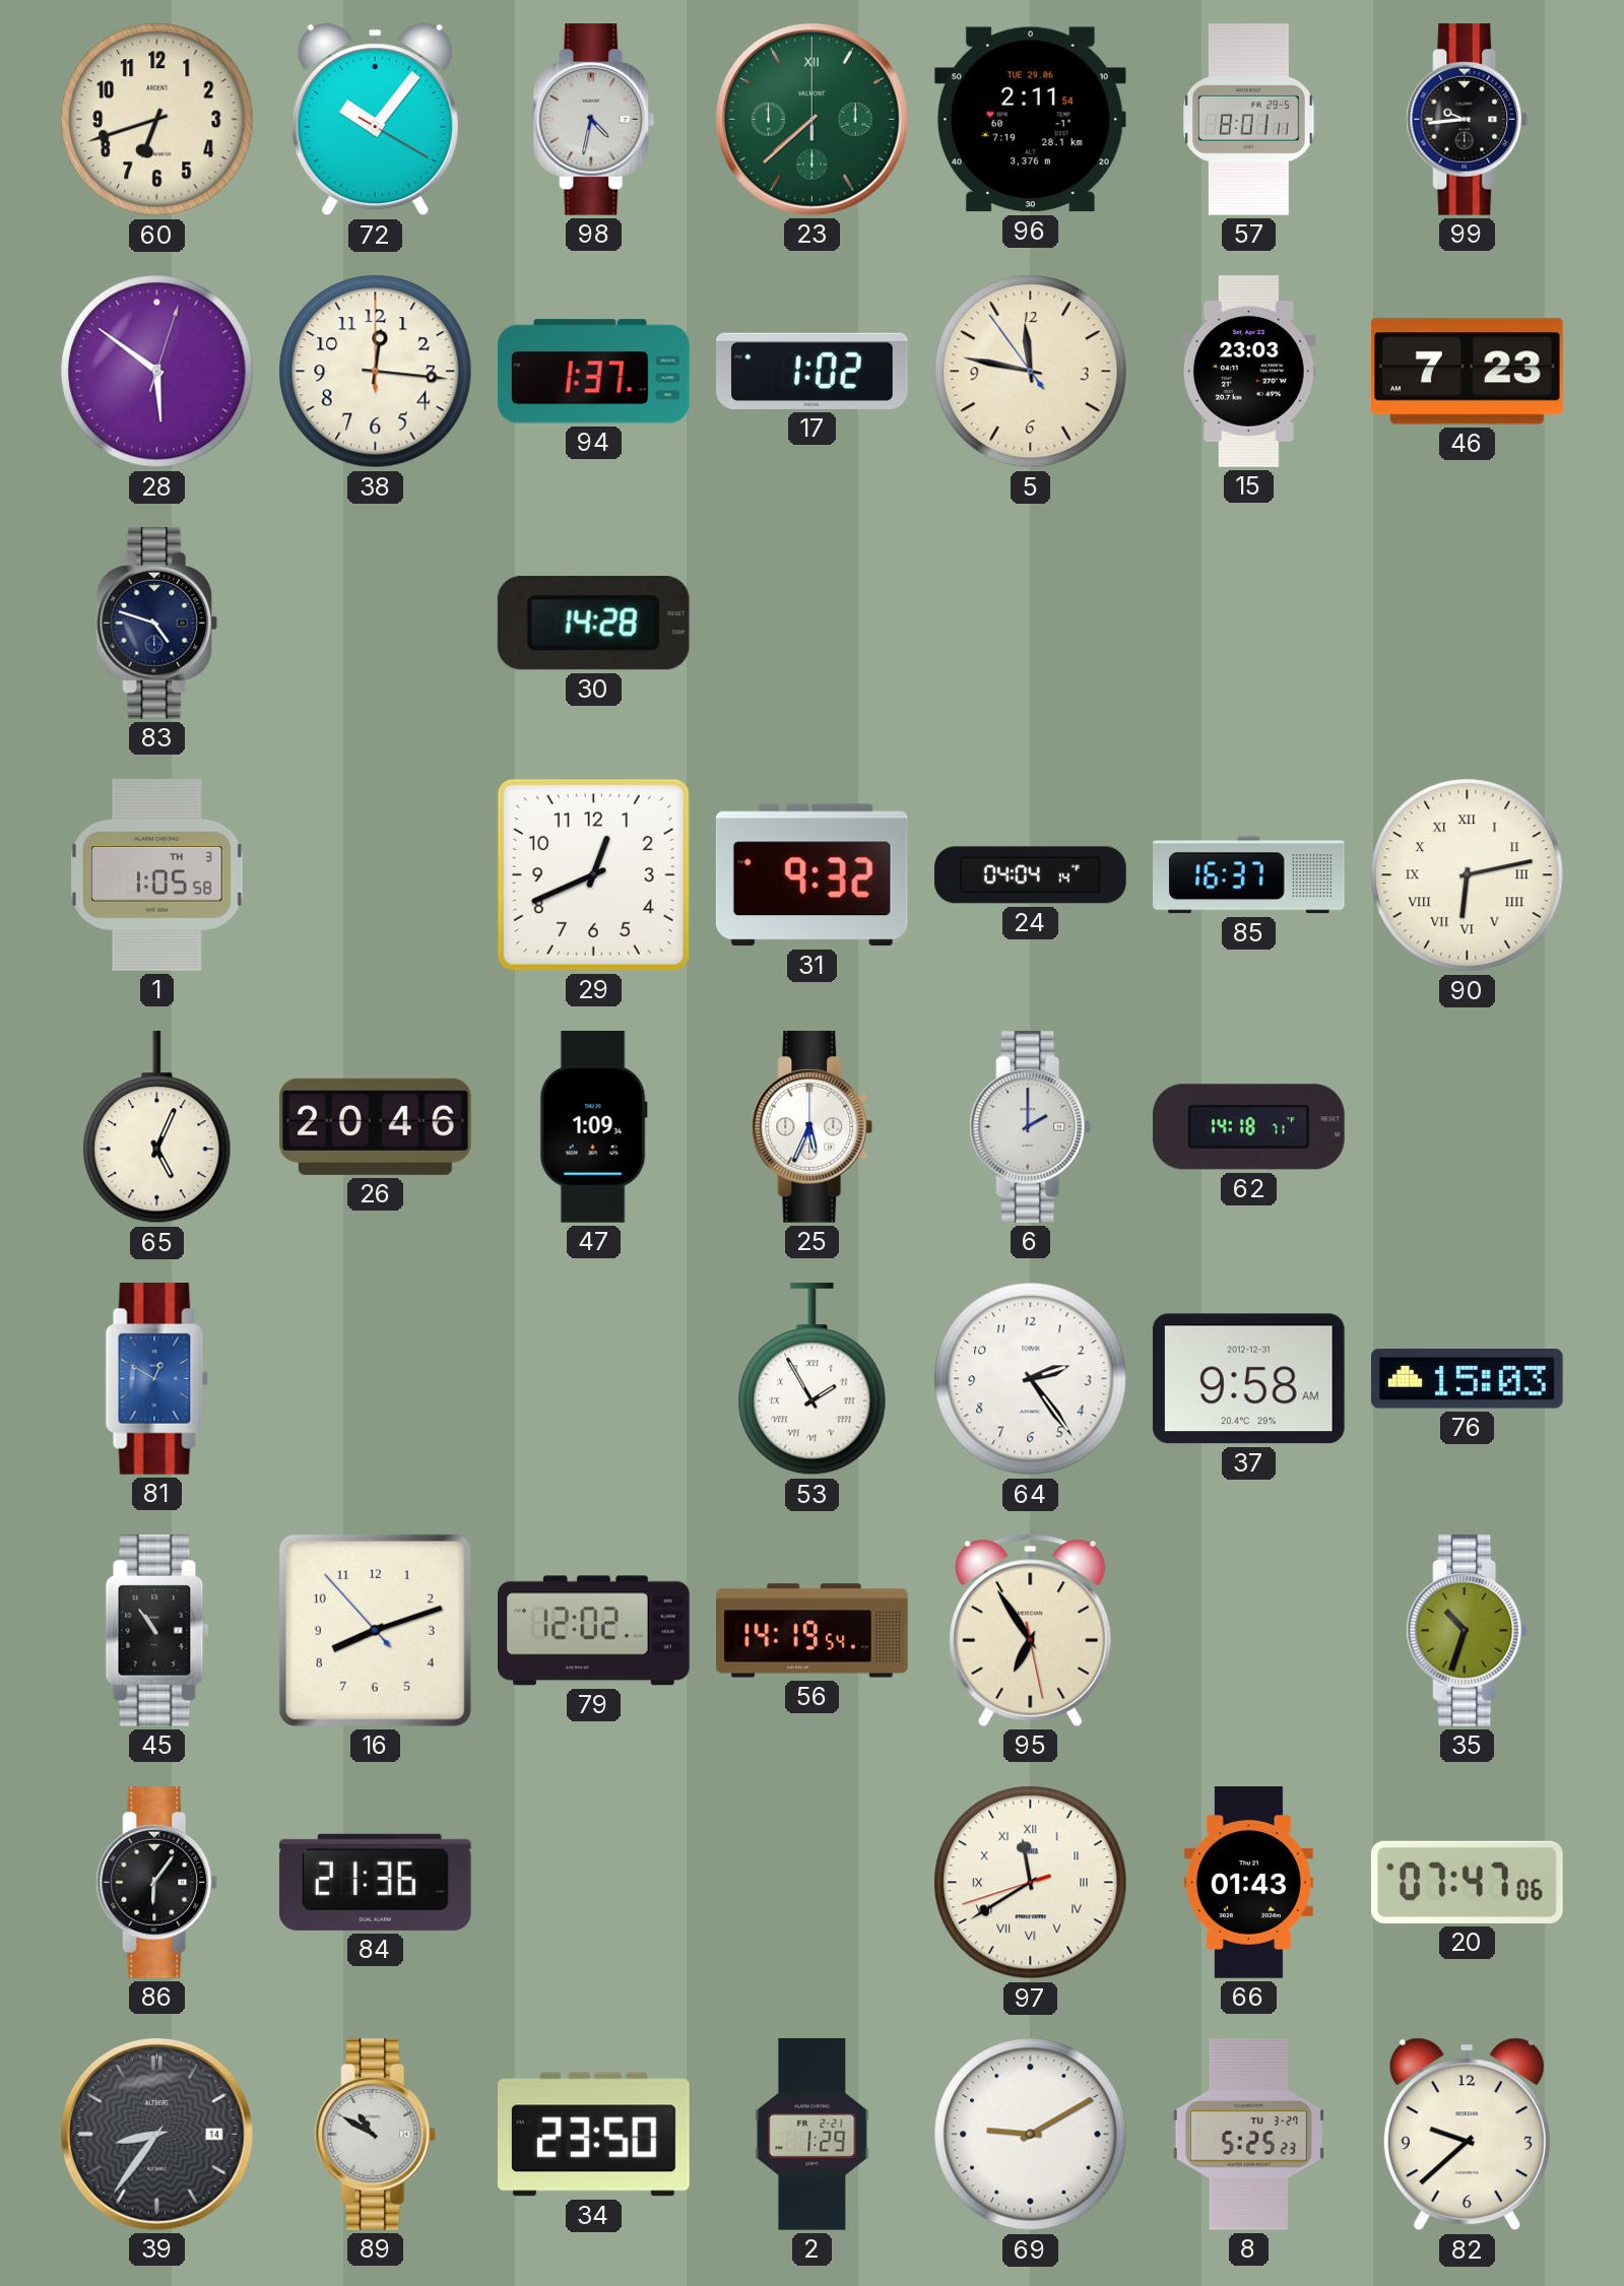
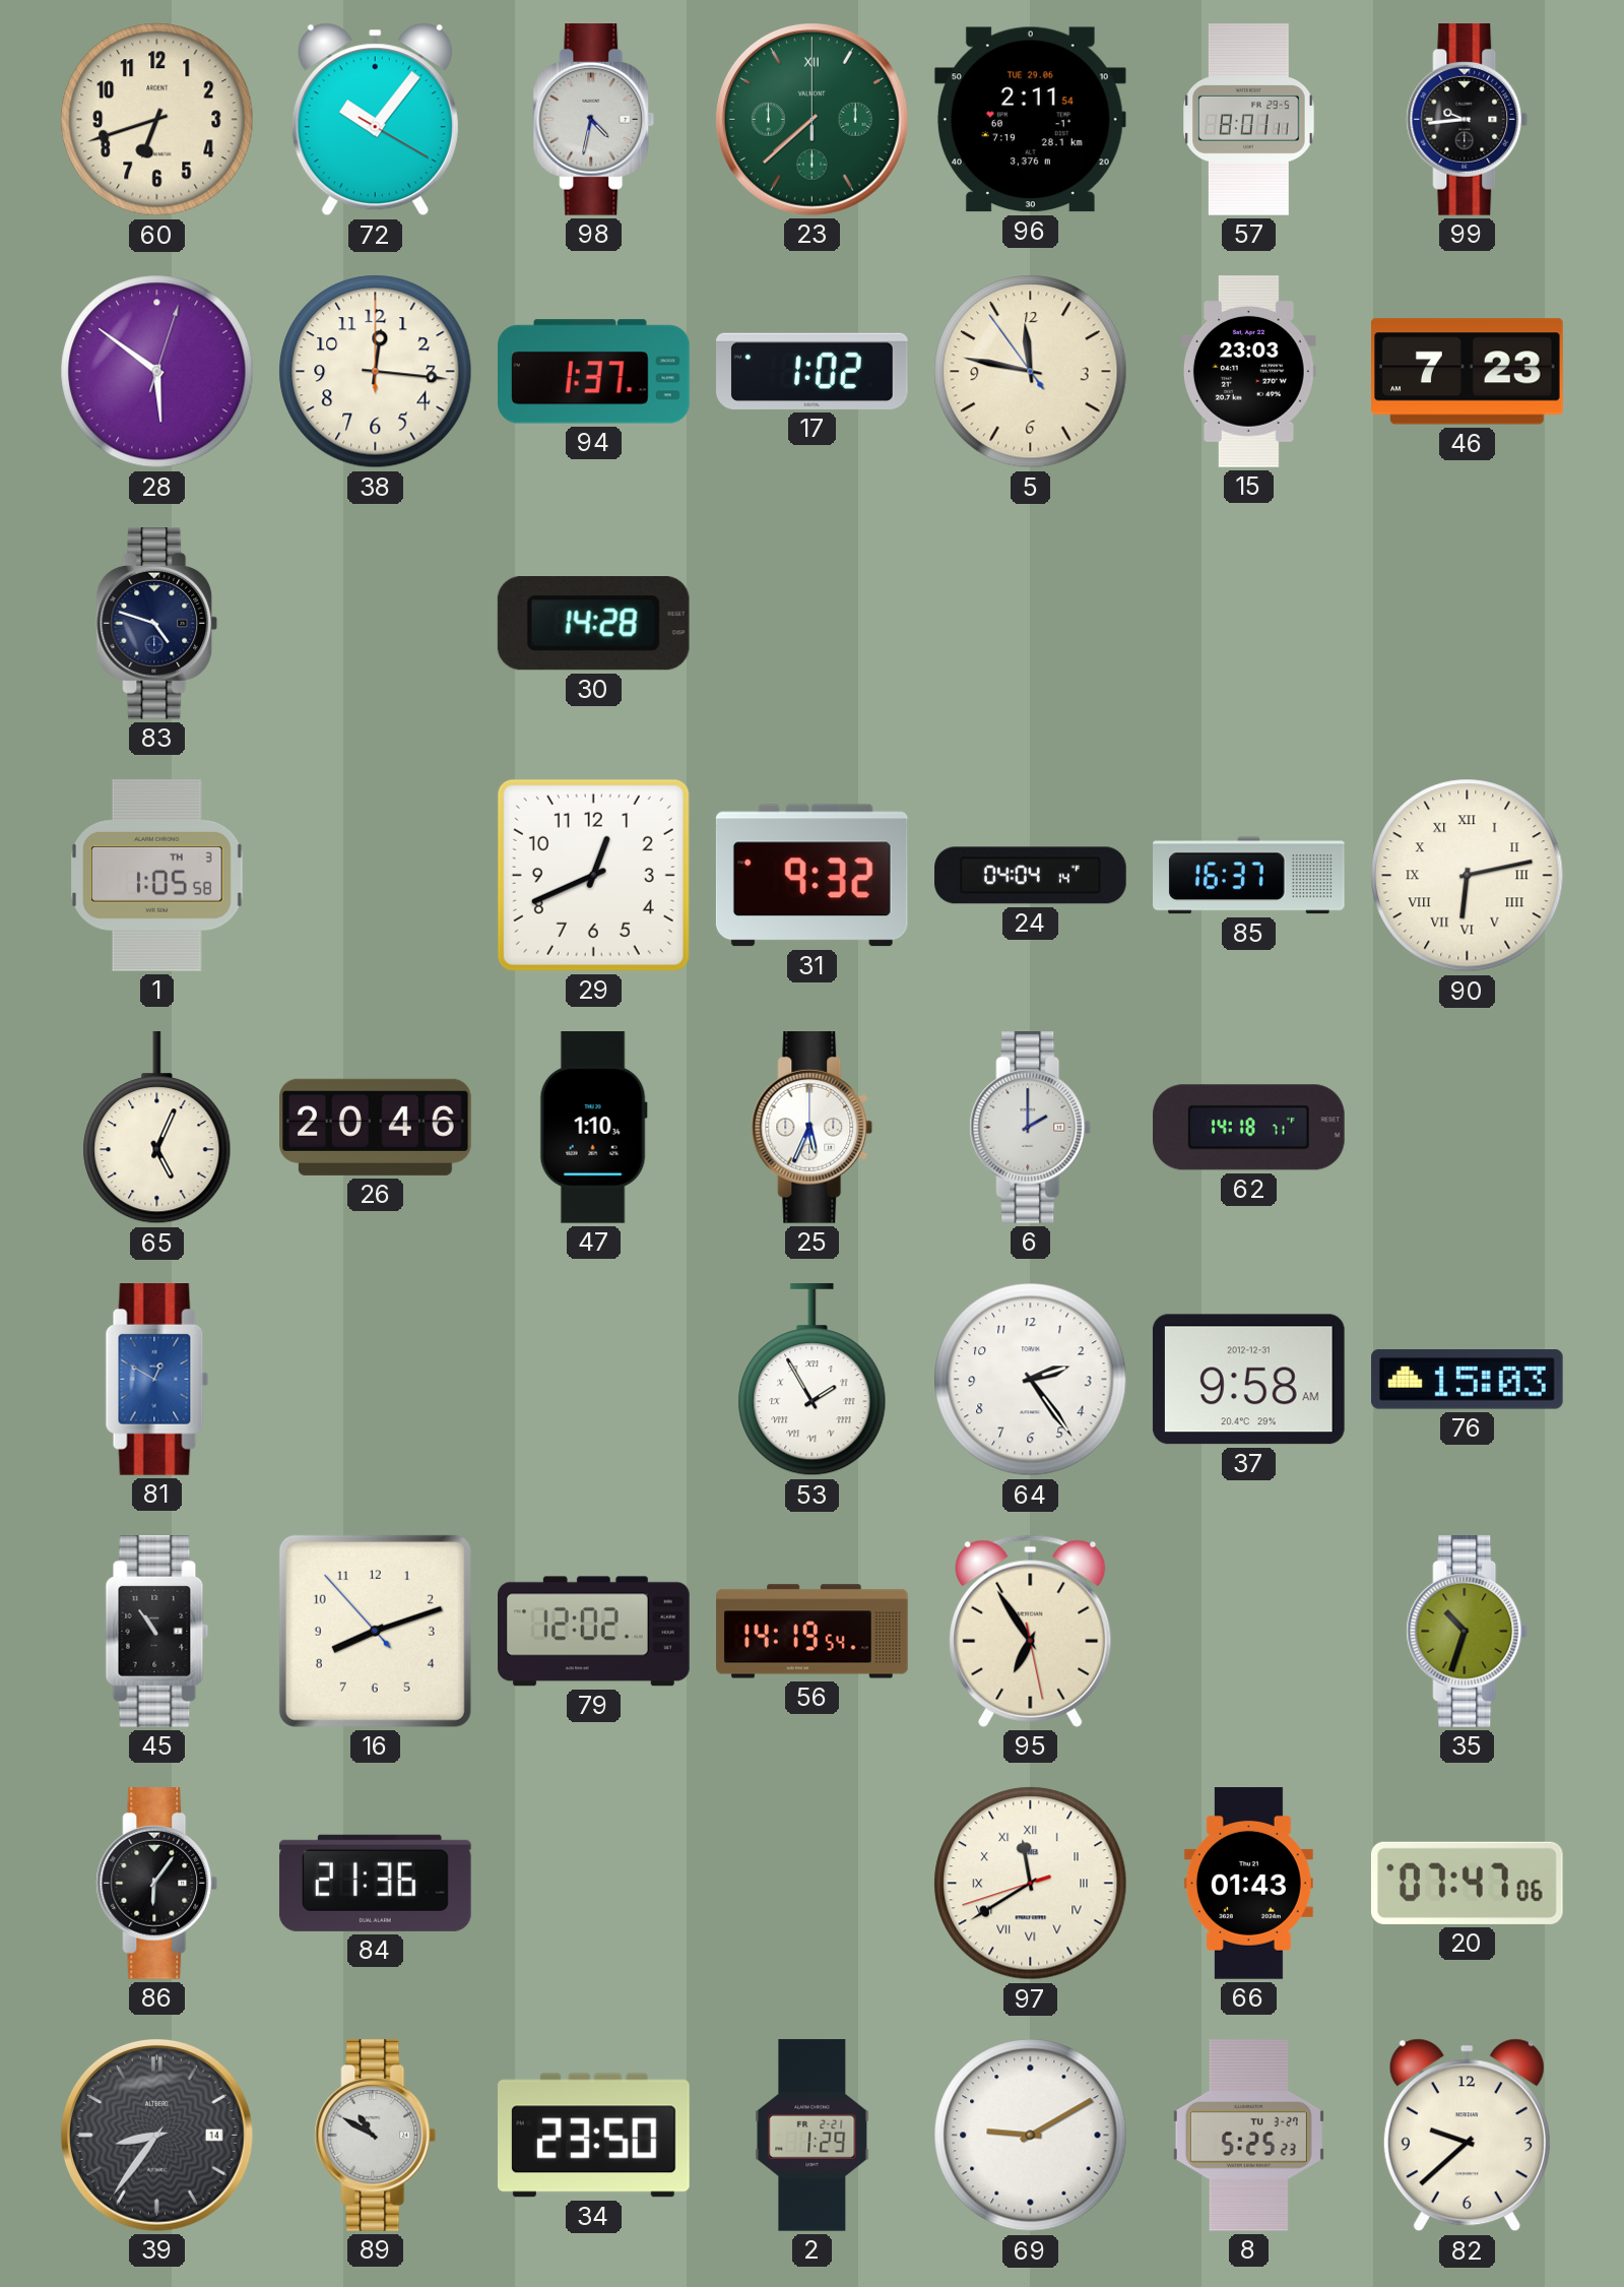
47: 1:09 -> 1:10
